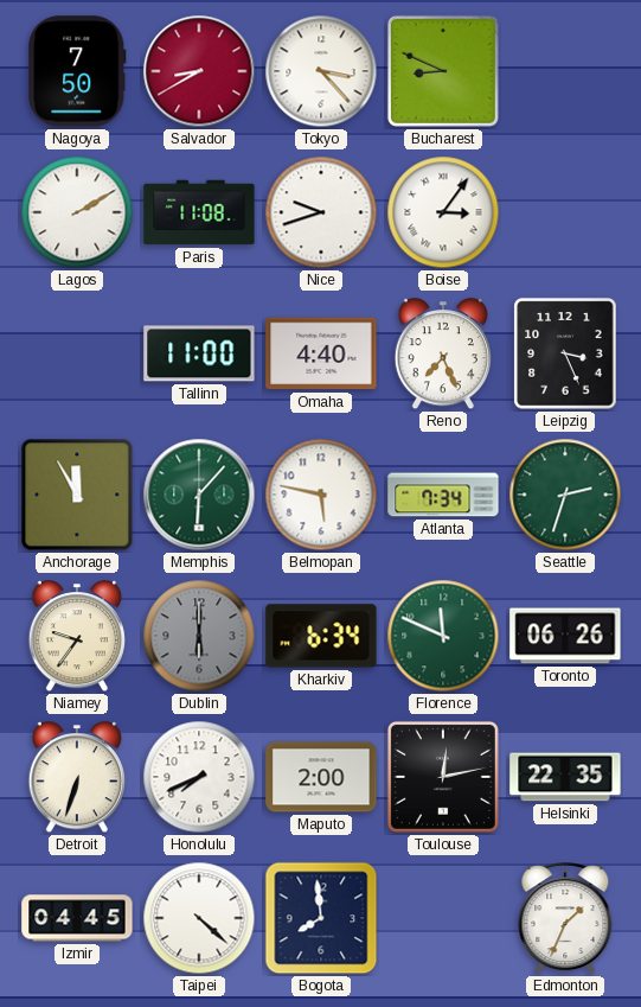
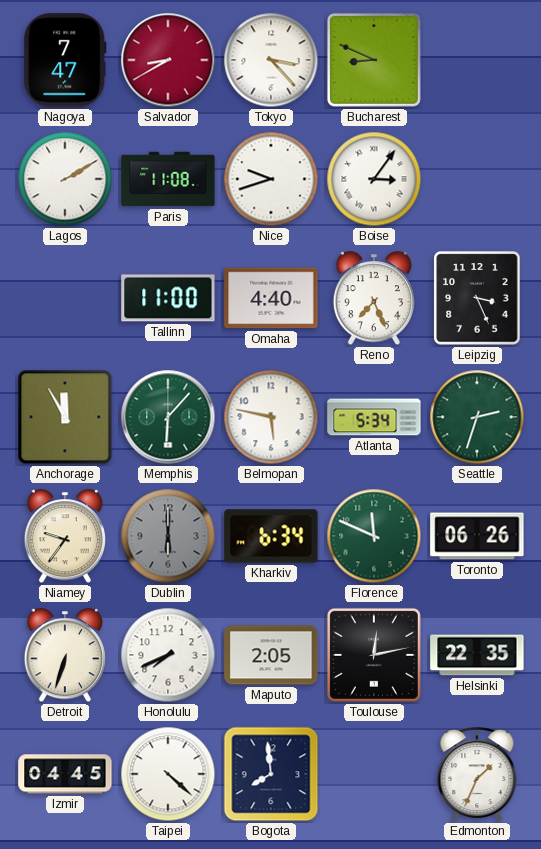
Nagoya: 7:50 -> 7:47
Atlanta: 7:34 -> 5:34
Maputo: 2:00 -> 2:05
